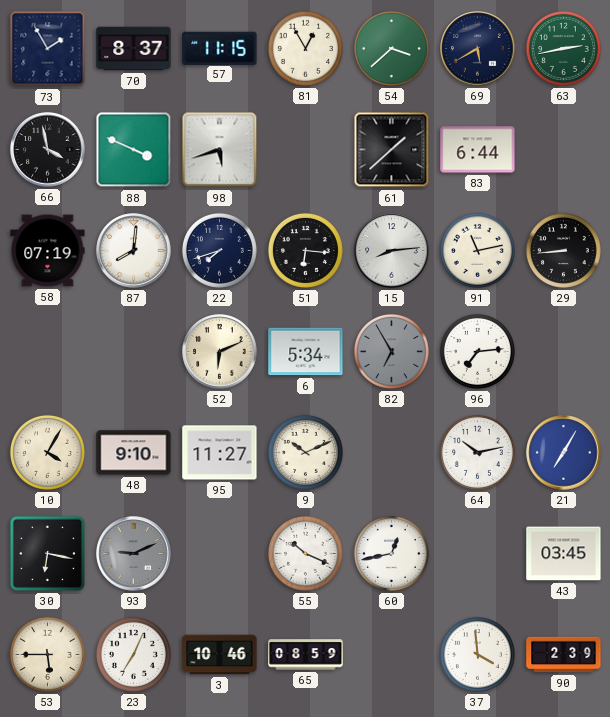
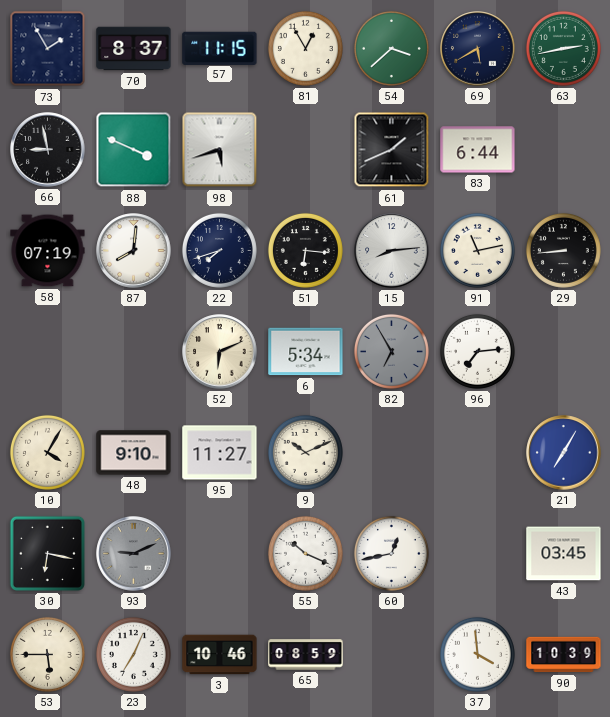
66: 3:58 -> 8:58
61: 1:38 -> 1:41
64: 10:13 -> none
90: 2:39 -> 10:39
